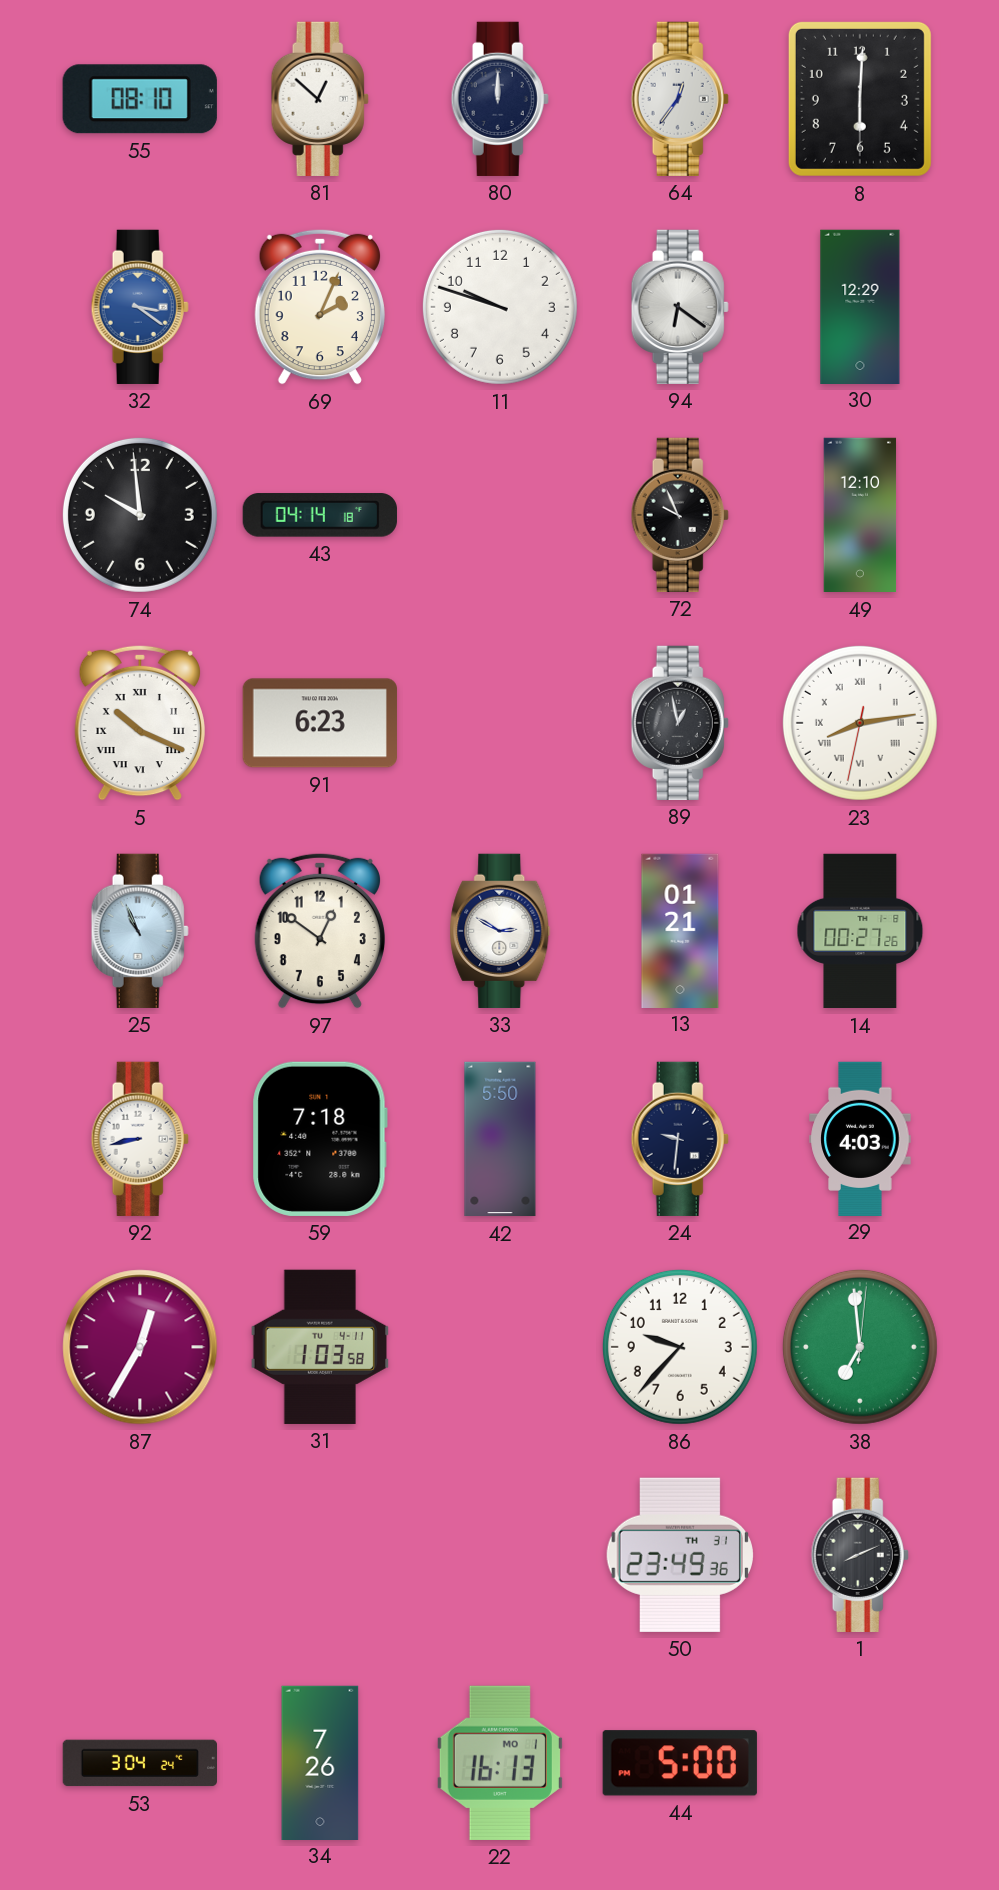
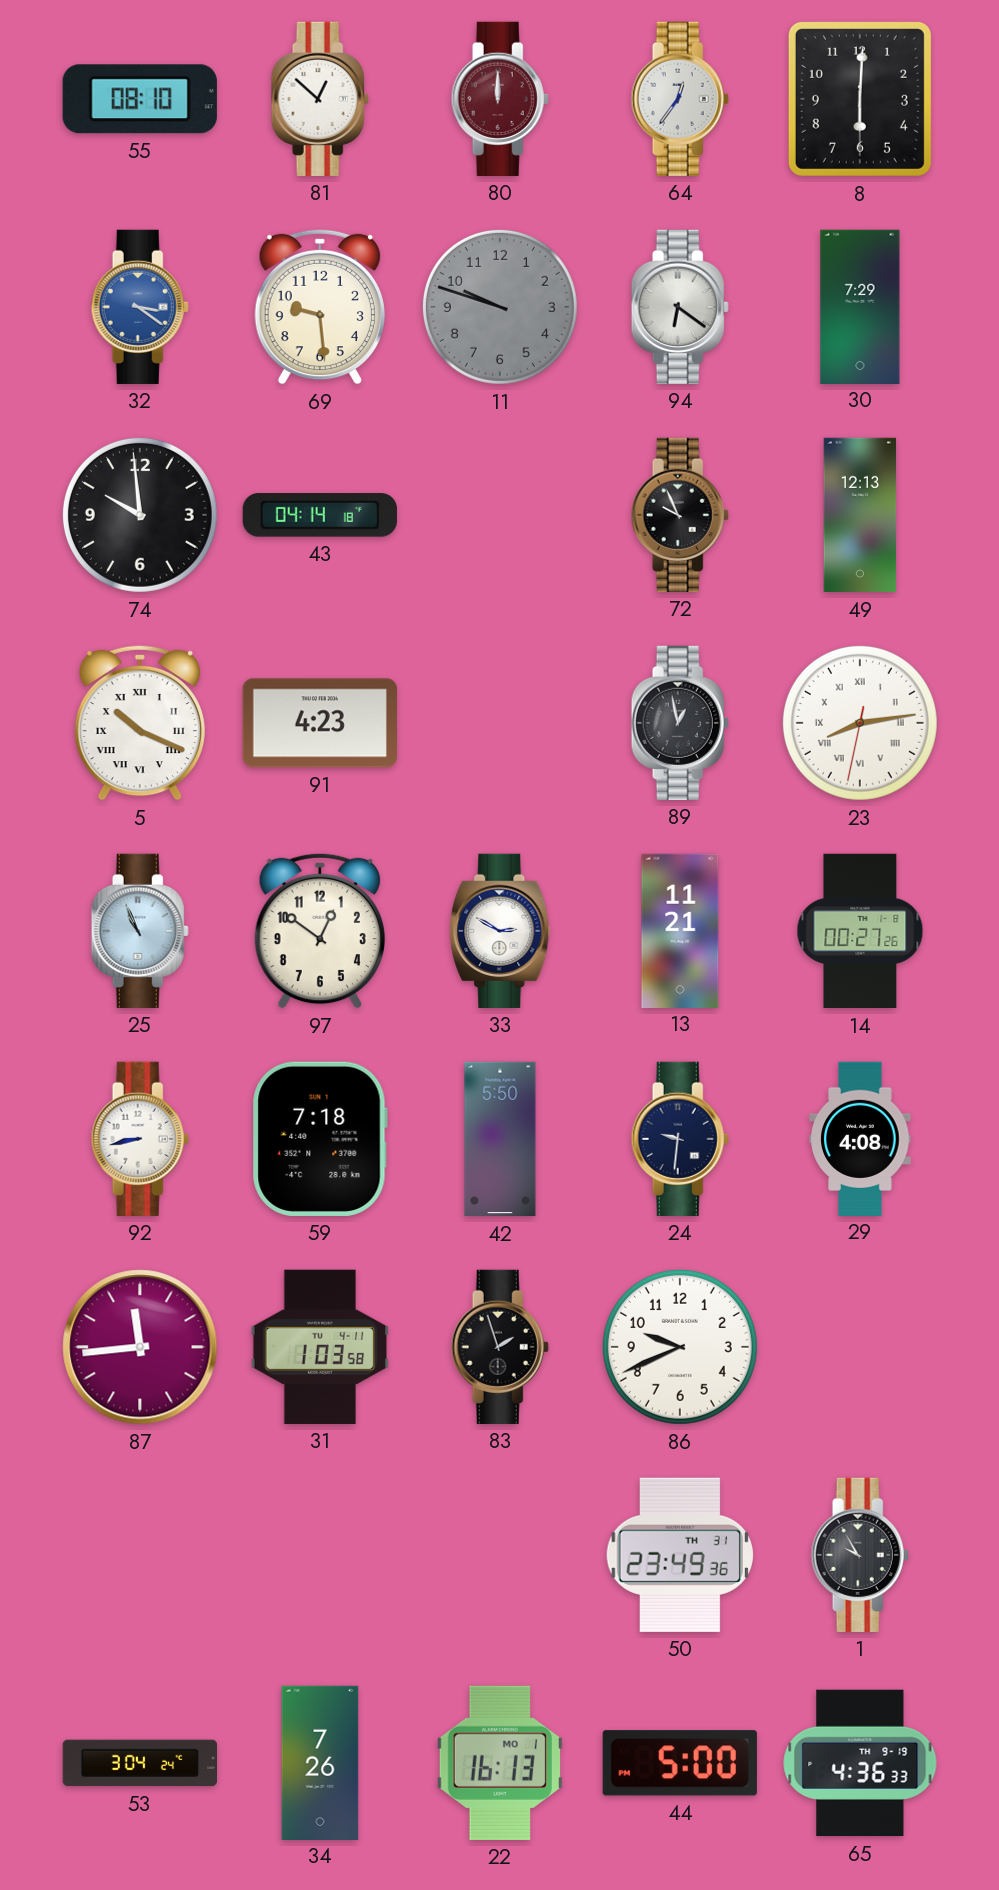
80 dial: navy -> burgundy
69: 2:04 -> 9:29
11 dial: white -> grey
30: 12:29 -> 7:29
49: 12:10 -> 12:13
91: 6:23 -> 4:23
13: 01:21 -> 11:21
29: 4:03 -> 4:08
87: 12:35 -> 11:44
83: none -> 1:57
86: 9:37 -> 9:41
38: 6:59 -> none
1: 8:11 -> 9:55
65: none -> 4:36
